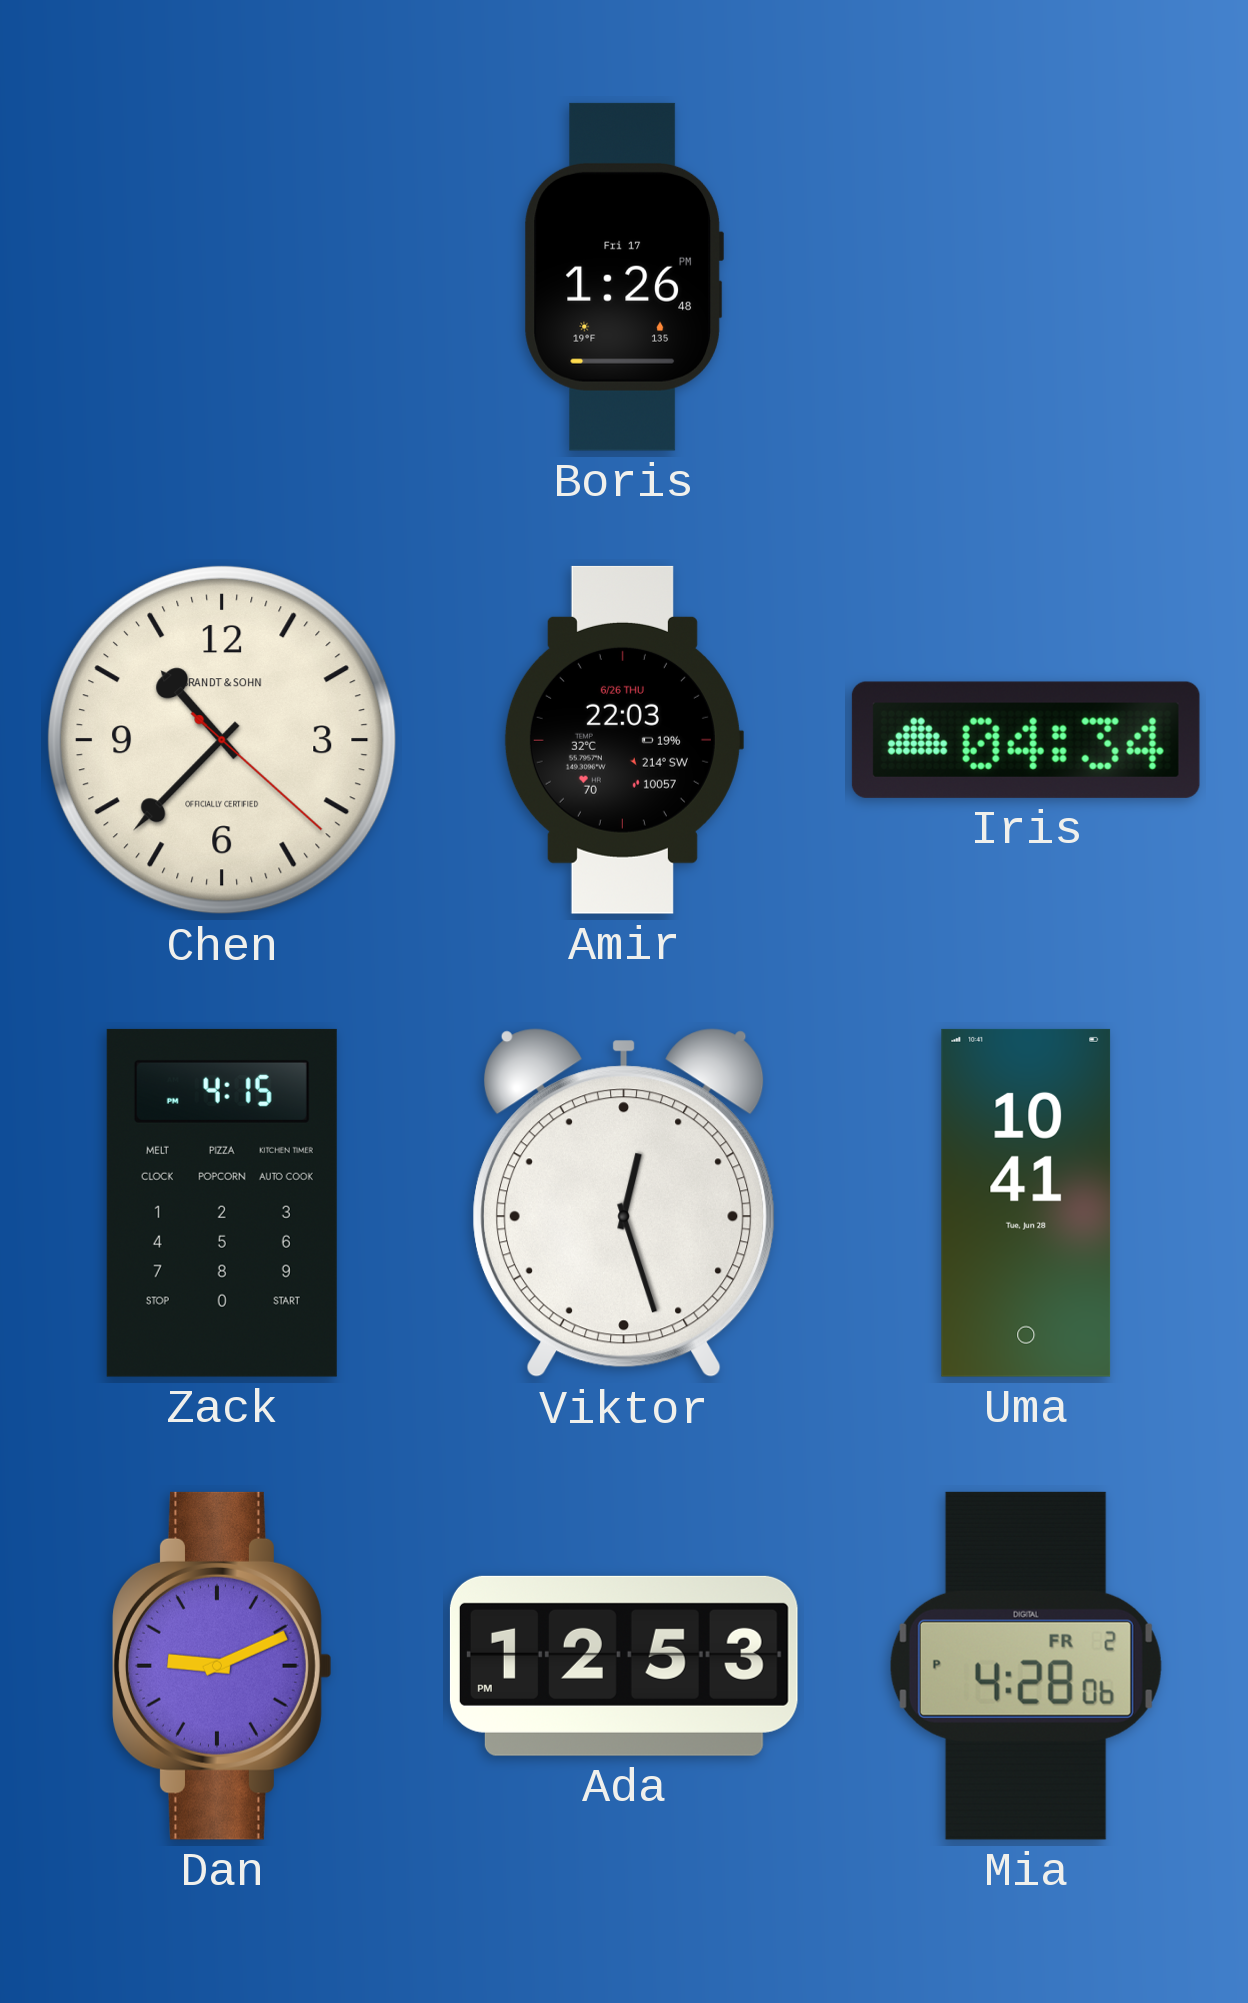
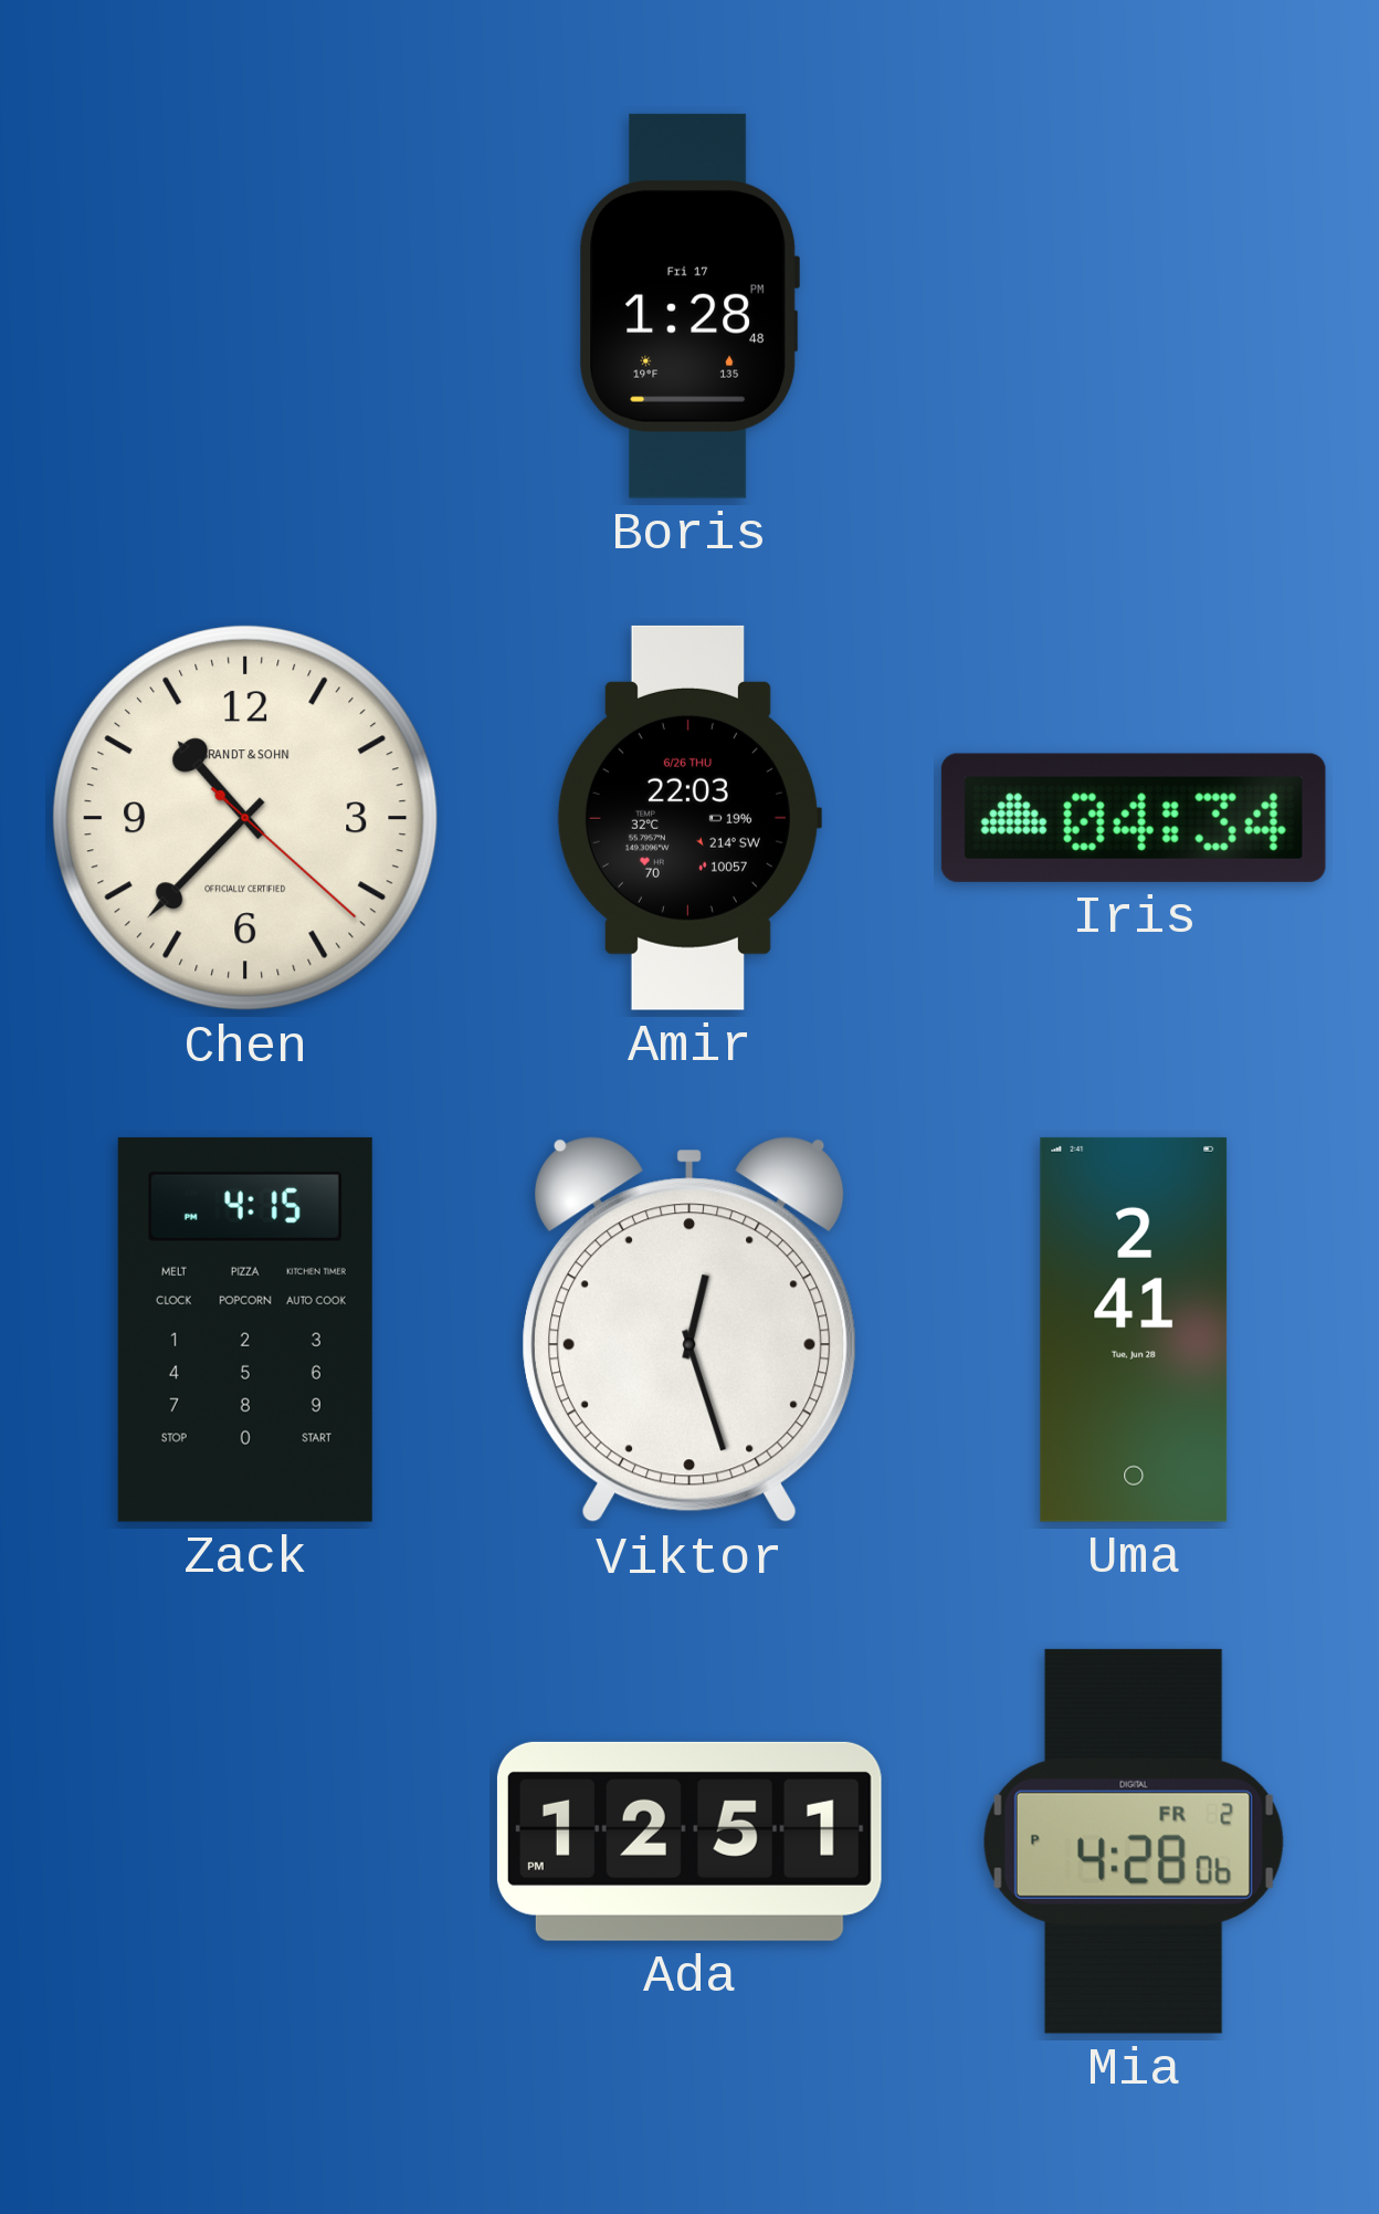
Boris: 1:26 -> 1:28
Uma: 10:41 -> 2:41
Dan: 9:11 -> none
Ada: 12:53 -> 12:51
